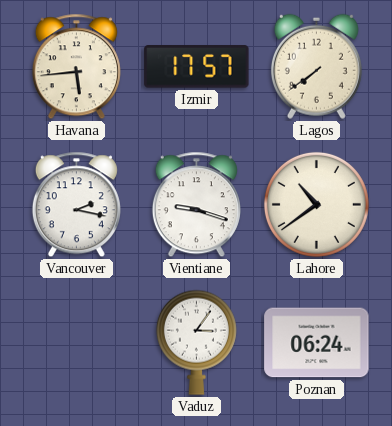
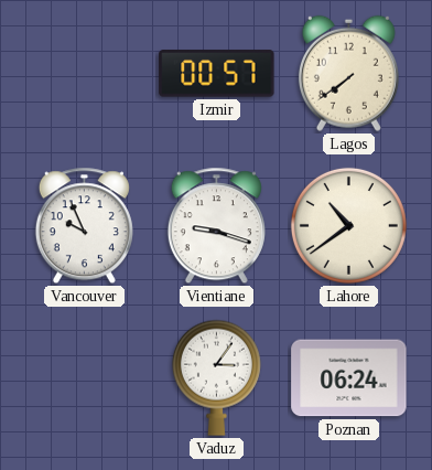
Havana: 5:44 -> none
Izmir: 17:57 -> 00:57
Vancouver: 2:17 -> 9:56
